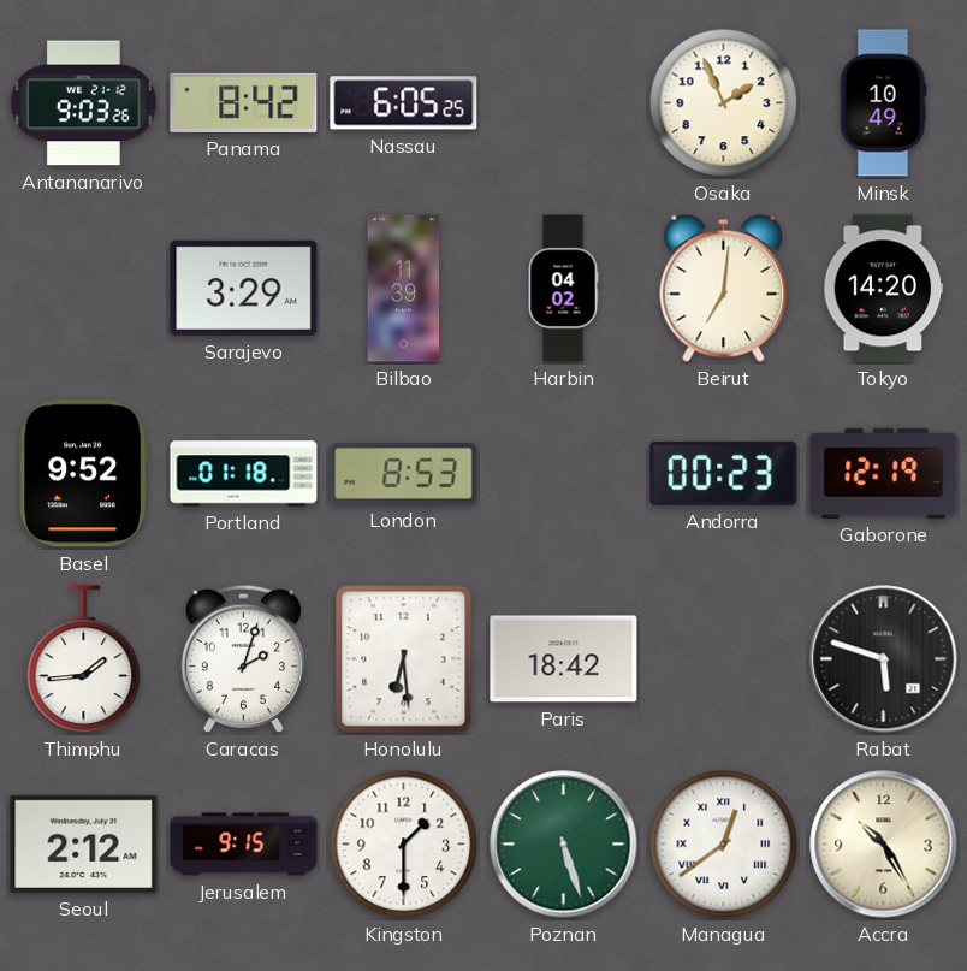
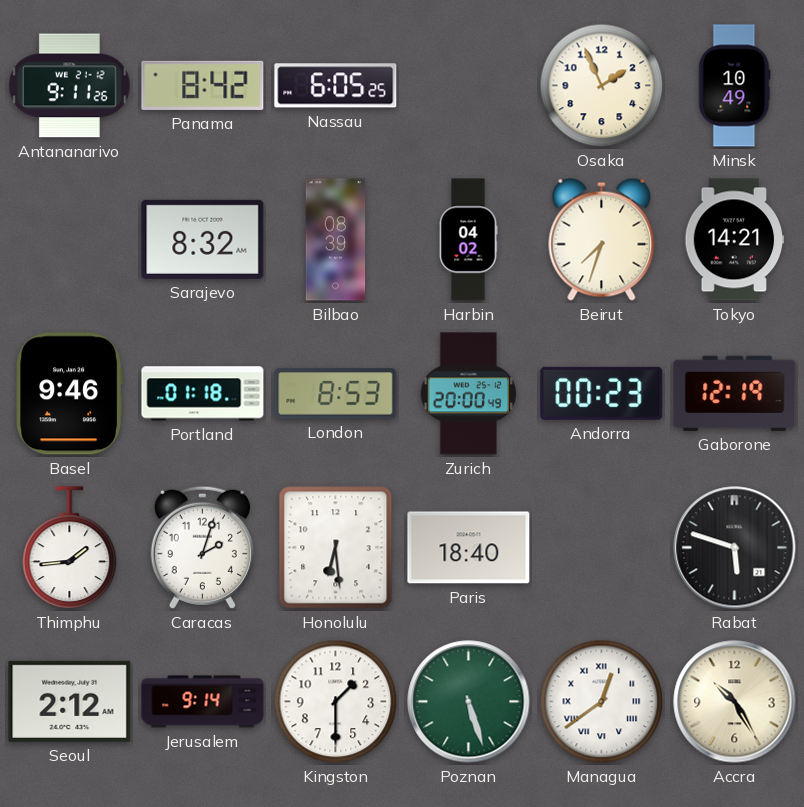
Antananarivo: 9:03 -> 9:11
Sarajevo: 3:29 -> 8:32
Bilbao: 11:39 -> 08:39
Beirut: 7:01 -> 7:33
Tokyo: 14:20 -> 14:21
Basel: 9:52 -> 9:46
Zurich: none -> 20:00
Paris: 18:42 -> 18:40
Jerusalem: 9:15 -> 9:14
